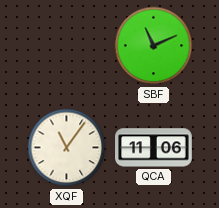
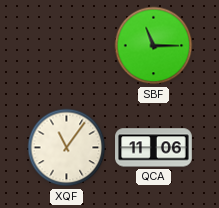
SBF: 11:11 -> 11:15
